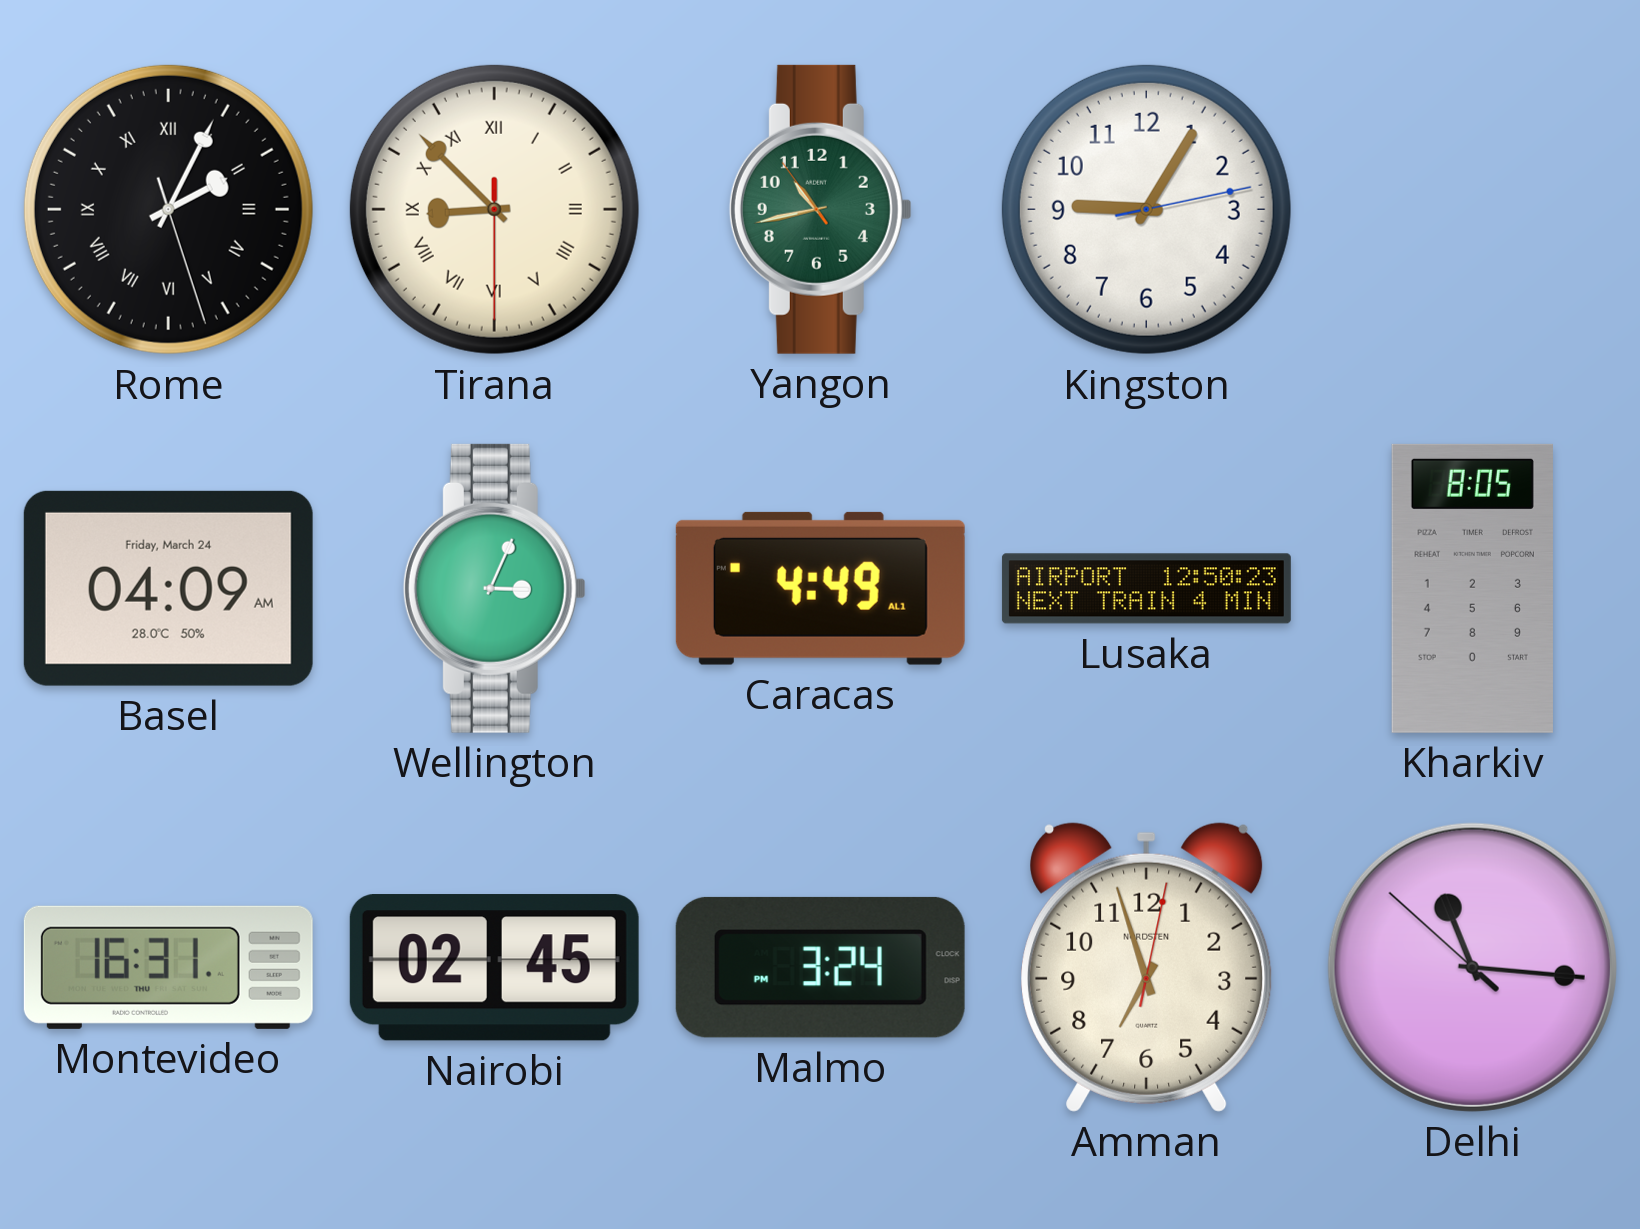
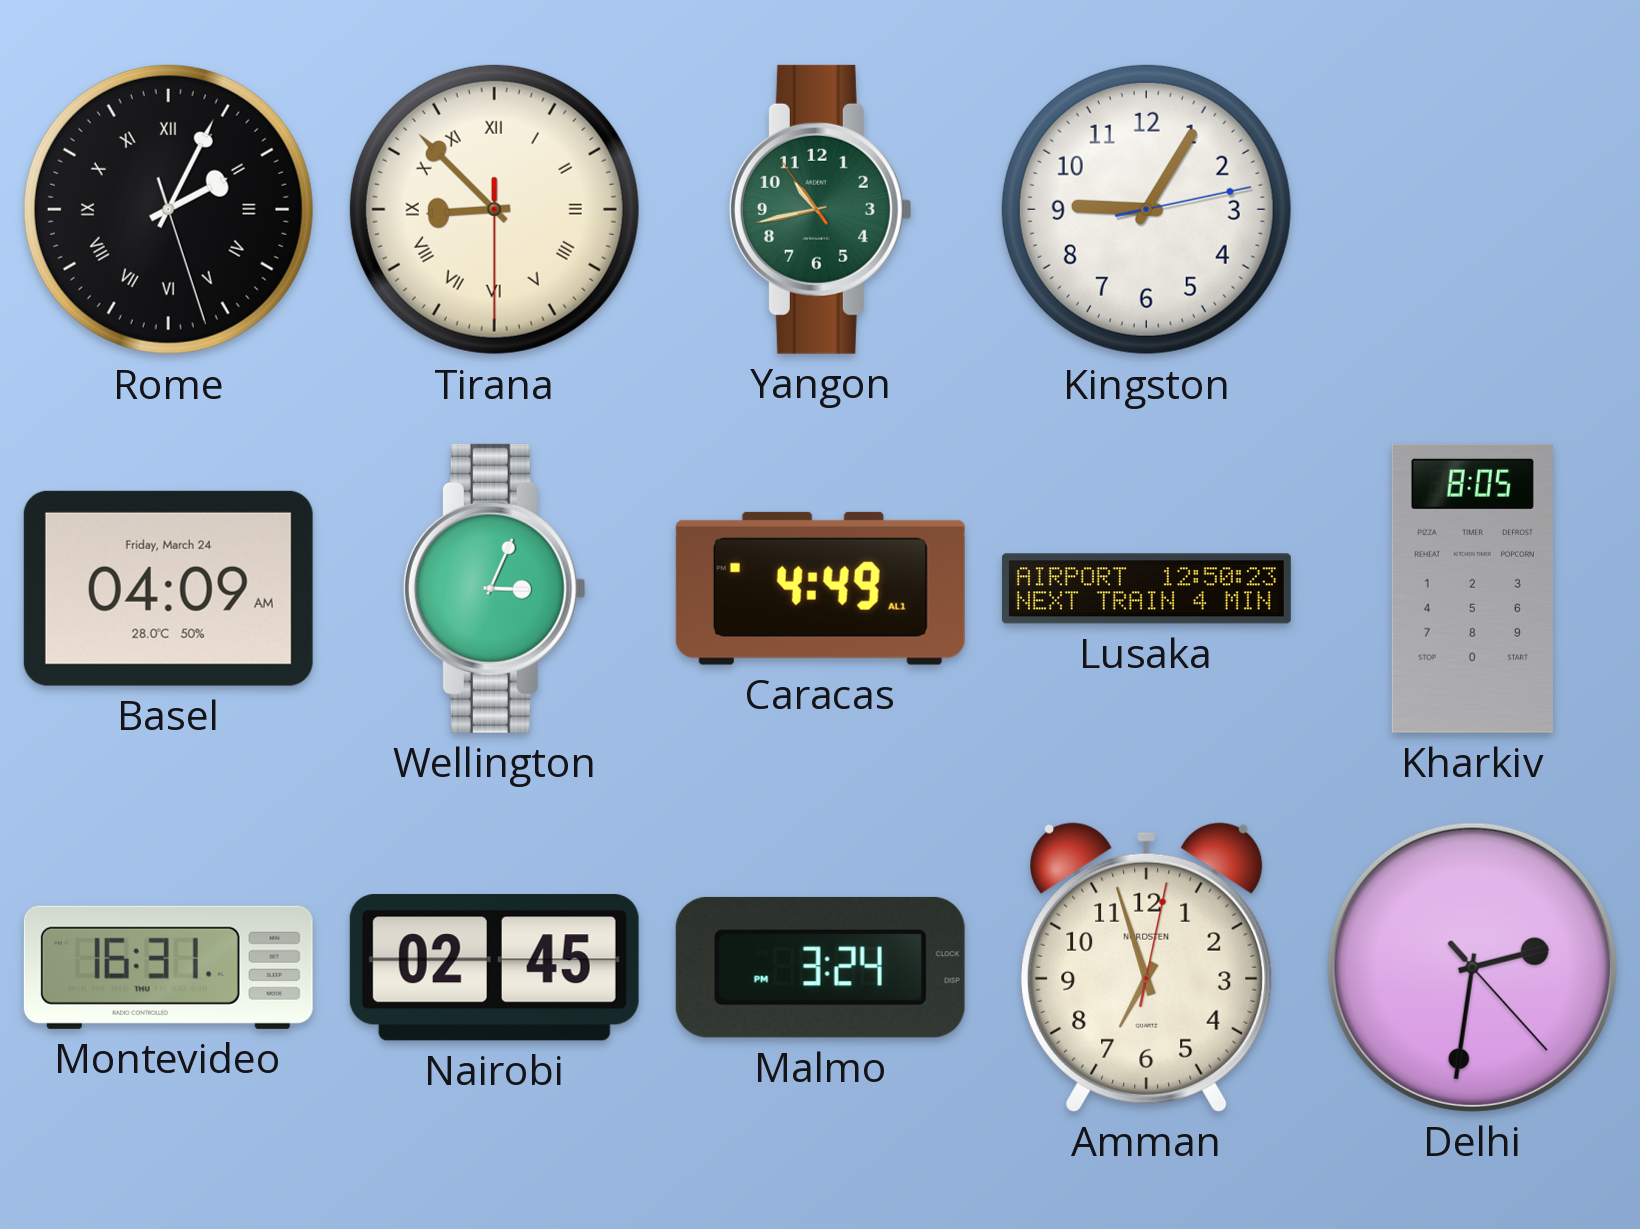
Delhi: 11:15 -> 2:31
